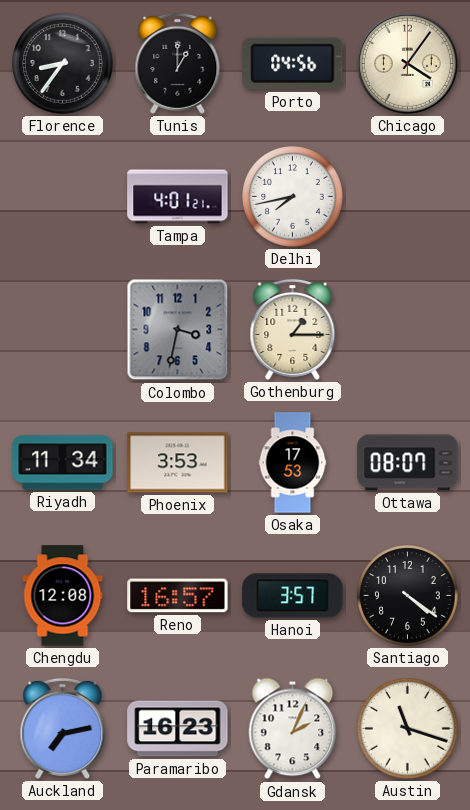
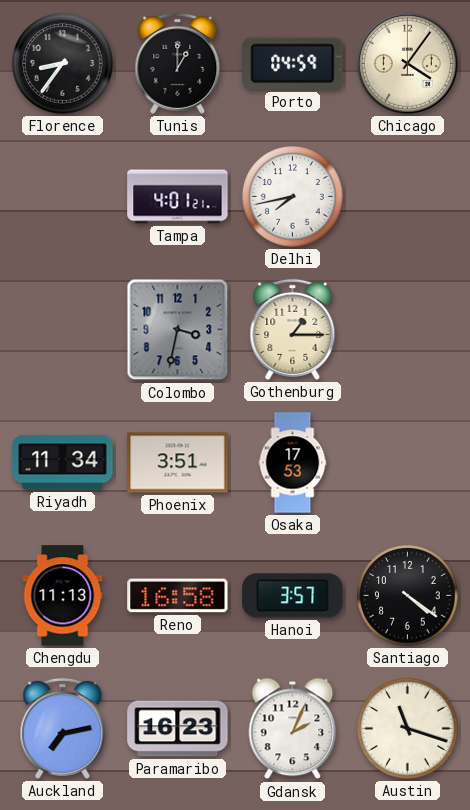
Porto: 04:56 -> 04:59
Phoenix: 3:53 -> 3:51
Ottawa: 08:07 -> none
Chengdu: 12:08 -> 11:13
Reno: 16:57 -> 16:58
